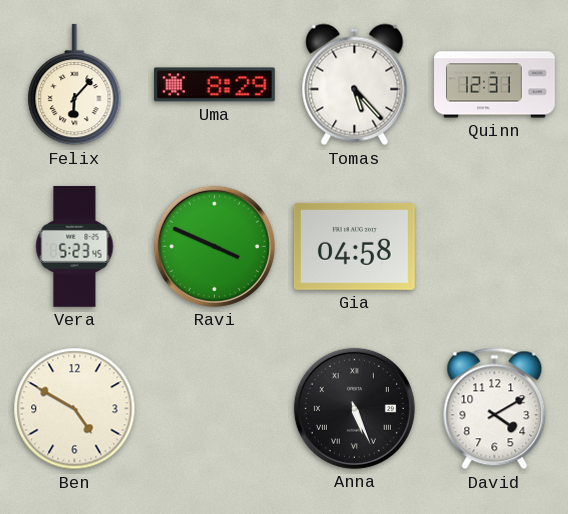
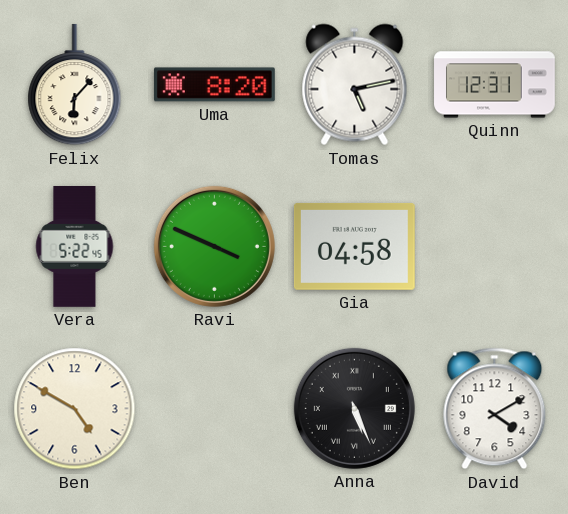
Uma: 8:29 -> 8:20
Tomas: 5:23 -> 5:13
Vera: 5:23 -> 5:22
